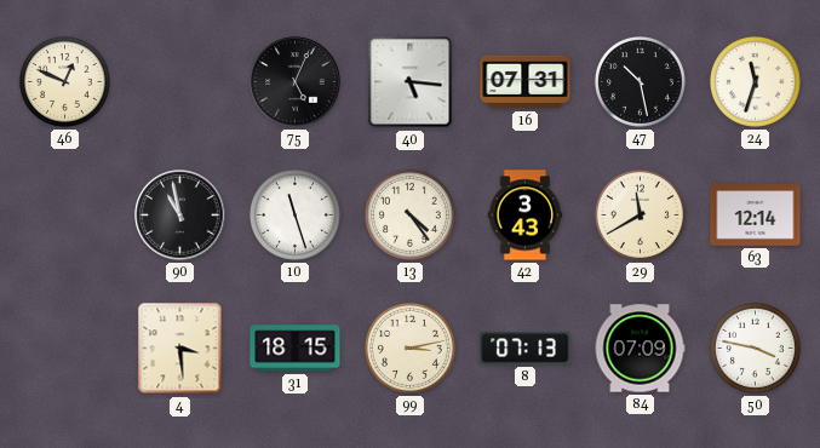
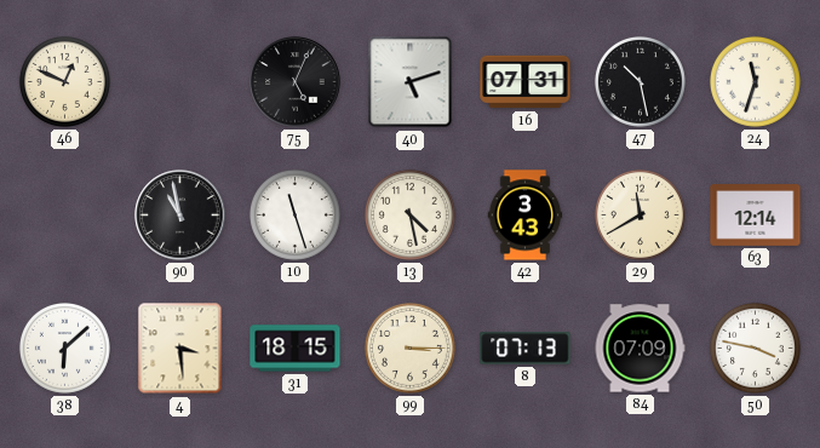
40: 5:16 -> 5:12
13: 4:24 -> 4:28
38: none -> 6:08
99: 3:13 -> 3:15
